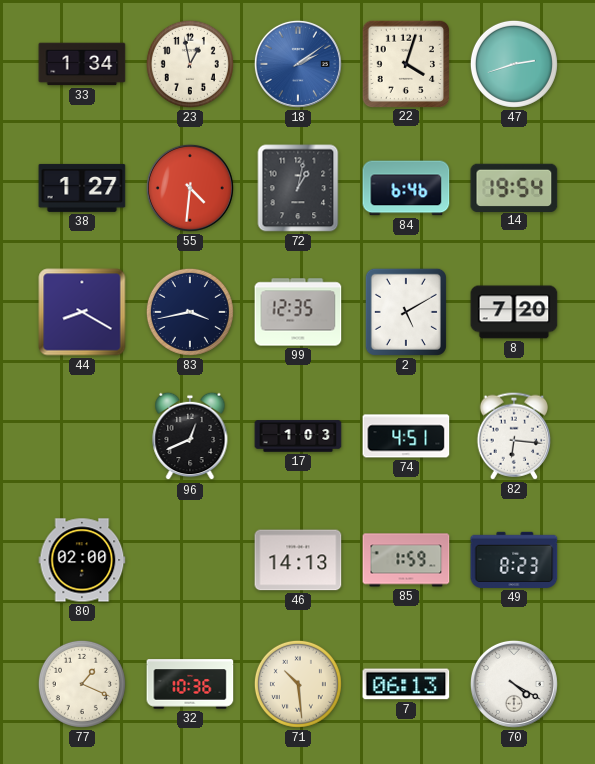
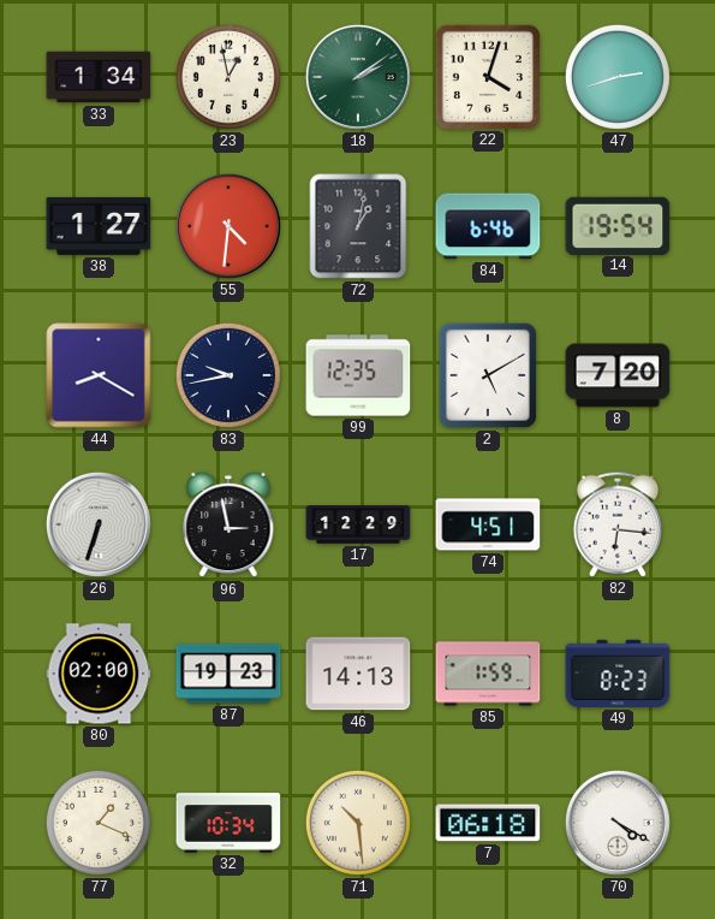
18 dial: blue -> green
83: 3:43 -> 9:43
26: none -> 6:33
96: 12:41 -> 2:58
17: 1:03 -> 12:29
87: none -> 19:23
32: 10:36 -> 10:34
7: 06:13 -> 06:18
